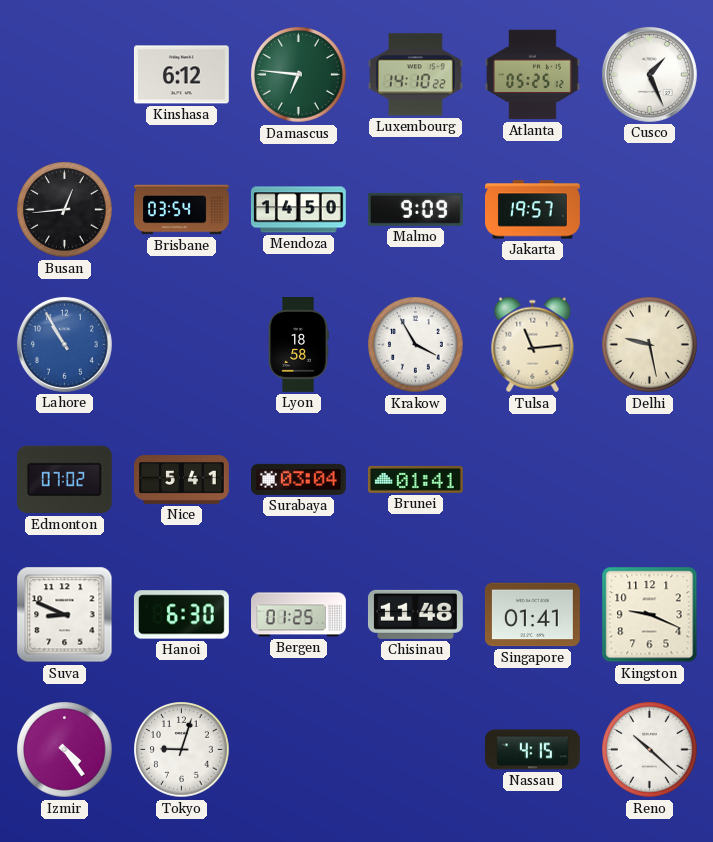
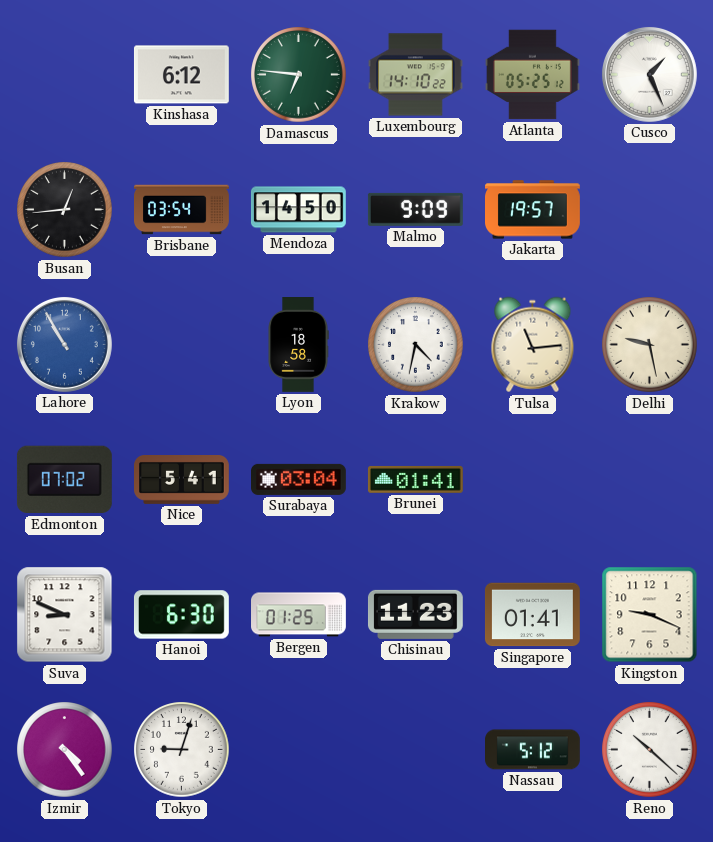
Krakow: 3:55 -> 4:32
Chisinau: 11:48 -> 11:23
Nassau: 4:15 -> 5:12
